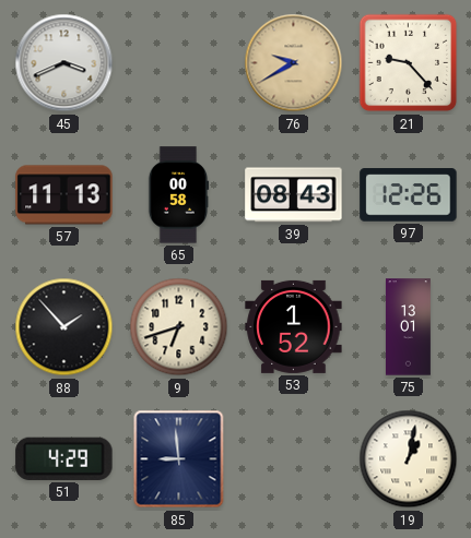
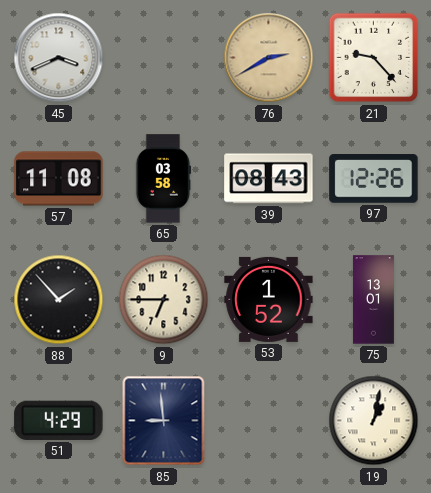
76: 9:40 -> 2:40
57: 11:13 -> 11:08
65: 00:58 -> 03:58
9: 6:42 -> 6:45
